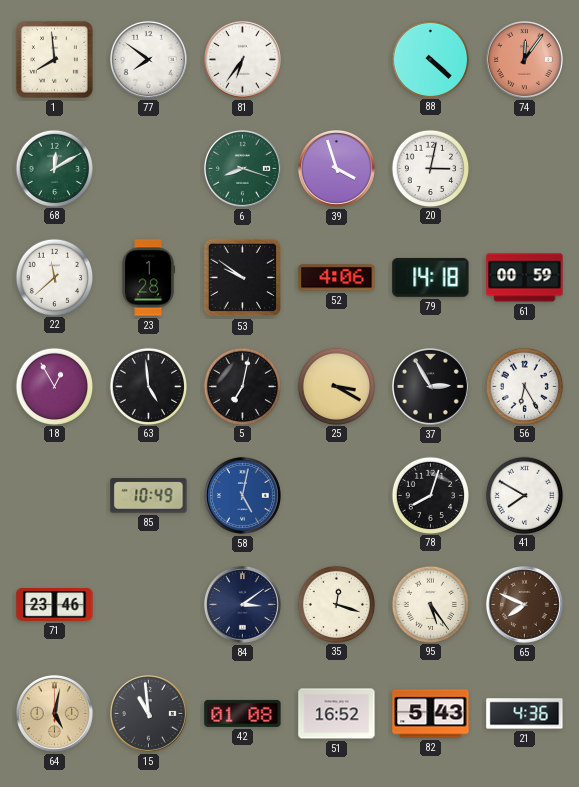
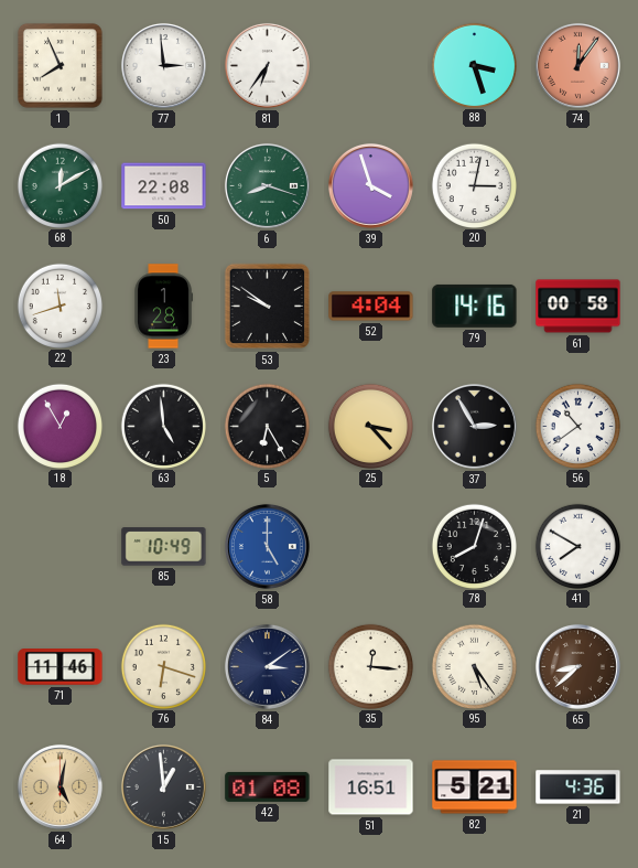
1: 7:59 -> 7:56
77: 7:51 -> 2:59
88: 4:22 -> 3:27
50: none -> 22:08
22: 11:38 -> 11:42
52: 4:06 -> 4:04
79: 14:18 -> 14:16
61: 00:59 -> 00:58
5: 7:02 -> 6:25
25: 3:20 -> 3:23
56: 6:25 -> 10:39
58: 5:02 -> 5:00
71: 23:46 -> 11:46
76: none -> 6:18
35: 12:18 -> 12:16
65: 7:49 -> 8:38
15: 10:59 -> 12:59
51: 16:52 -> 16:51
82: 5:43 -> 5:21
